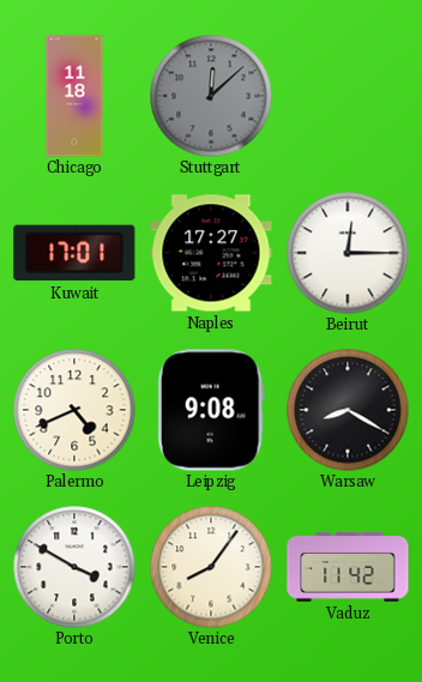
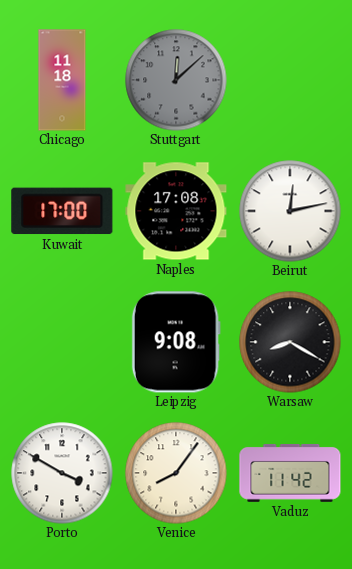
Kuwait: 17:01 -> 17:00
Naples: 17:27 -> 17:08
Beirut: 12:15 -> 12:13
Palermo: 4:41 -> none
